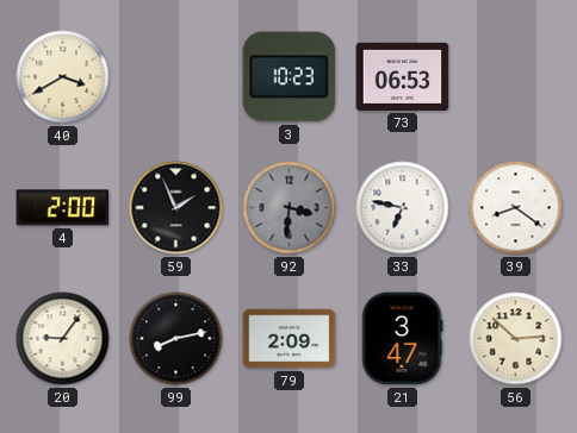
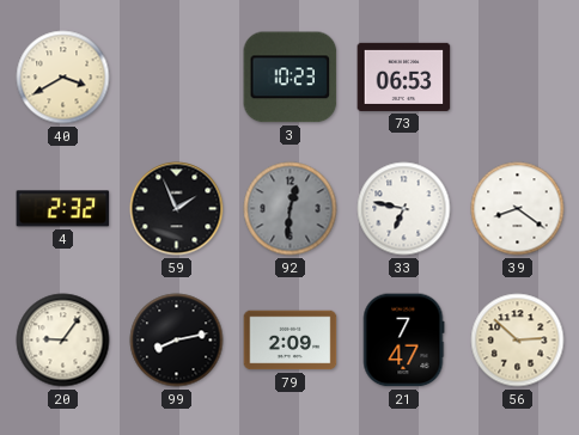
4: 2:00 -> 2:32
92: 3:31 -> 12:31
21: 3:47 -> 7:47
